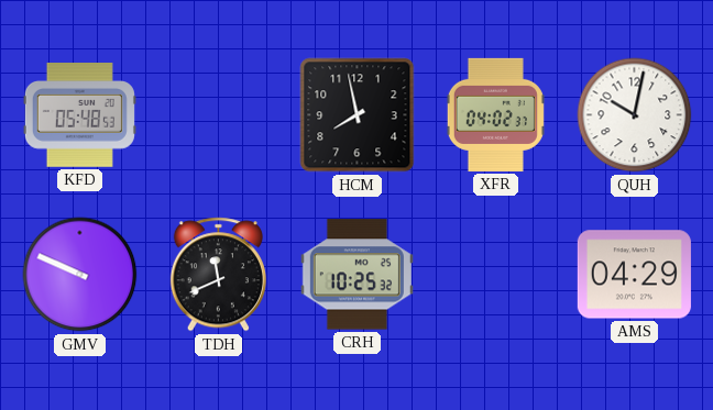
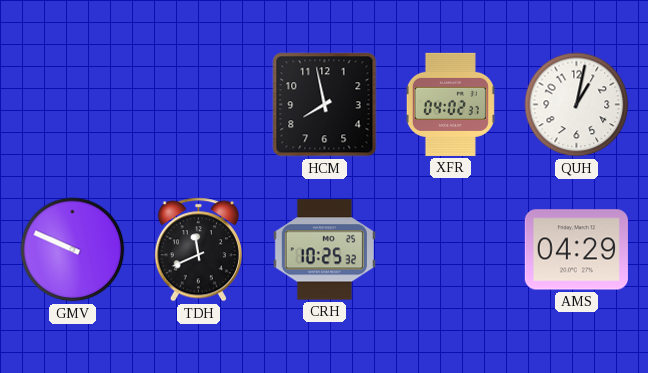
KFD: 05:48 -> none
QUH: 10:02 -> 1:02
